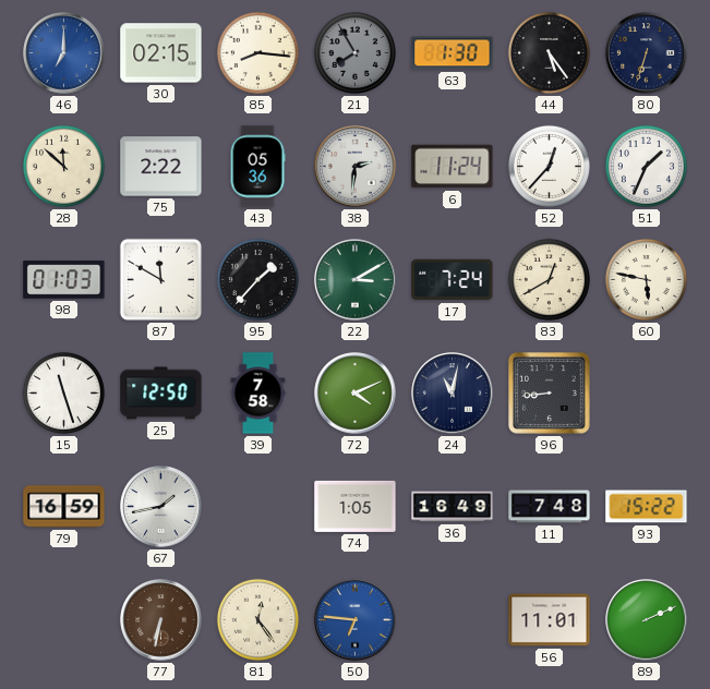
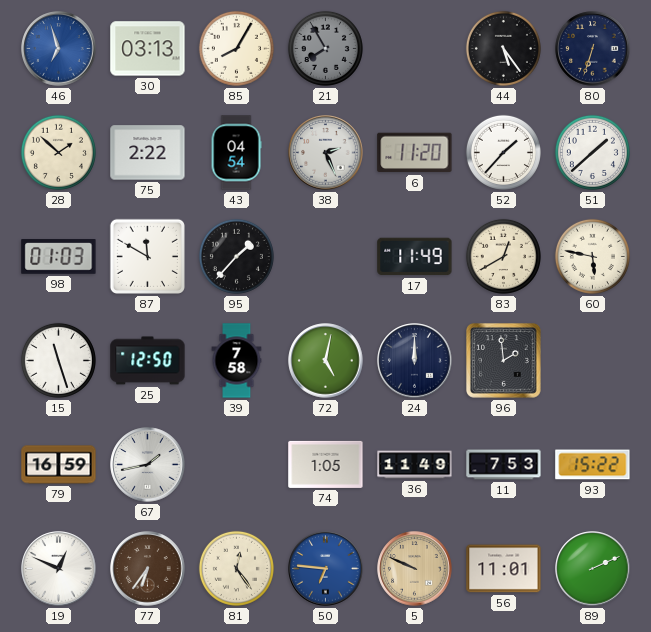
46: 7:00 -> 6:57
30: 02:15 -> 03:13
85: 8:16 -> 8:05
63: 1:30 -> none
28: 11:52 -> 1:52
43: 05:36 -> 04:54
38: 2:31 -> 2:26
6: 11:24 -> 11:20
52: 12:37 -> 1:37
51: 1:34 -> 1:38
22: 3:10 -> none
17: 7:24 -> 11:49
72: 4:11 -> 5:02
24: 11:02 -> 12:00
96: 8:44 -> 1:59
36: 16:49 -> 11:49
11: 7:48 -> 7:53
19: none -> 12:49
77: 6:32 -> 6:36
5: none -> 9:49
